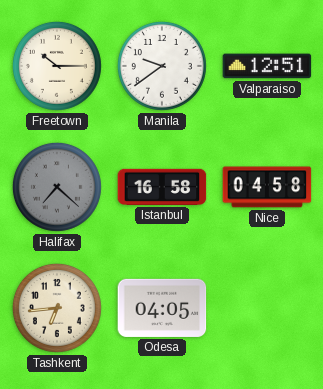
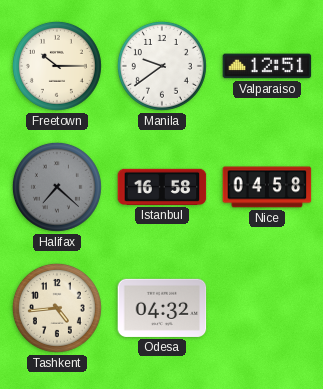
Tashkent: 6:44 -> 4:44
Odesa: 04:05 -> 04:32
